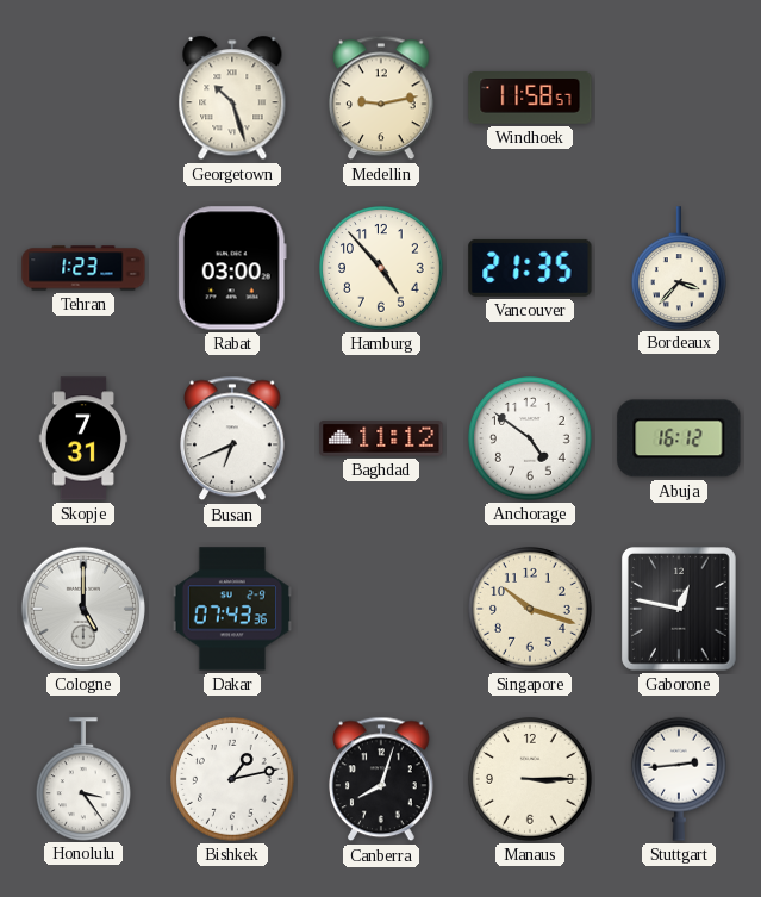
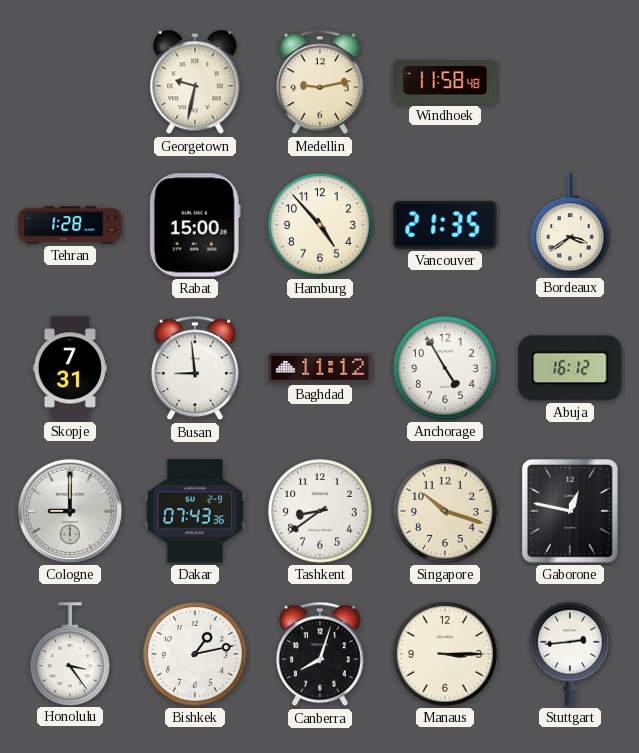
Georgetown: 10:27 -> 9:32
Windhoek: 11:58:57 -> 11:58:48
Tehran: 1:23 -> 1:28
Rabat: 03:00 -> 15:00
Bordeaux: 3:37 -> 3:39
Busan: 6:41 -> 8:59
Anchorage: 4:51 -> 4:55
Cologne: 5:00 -> 9:00
Tashkent: none -> 8:39
